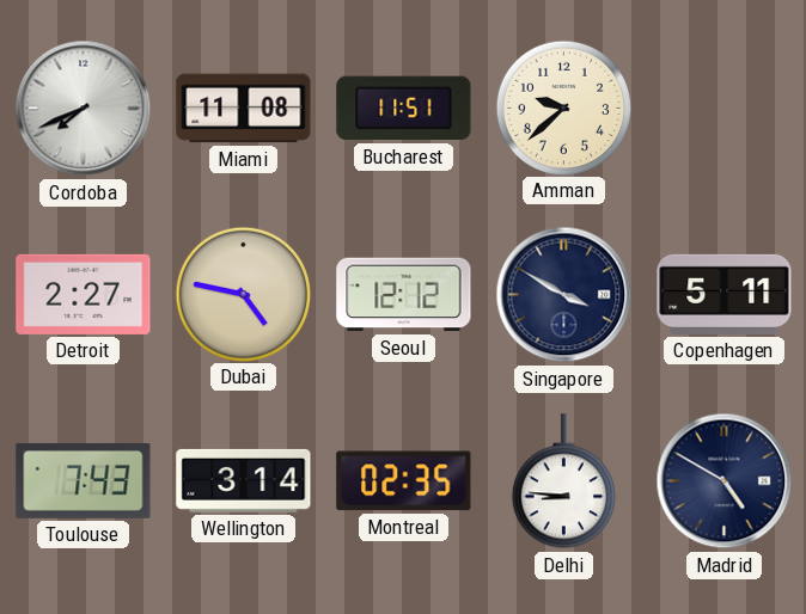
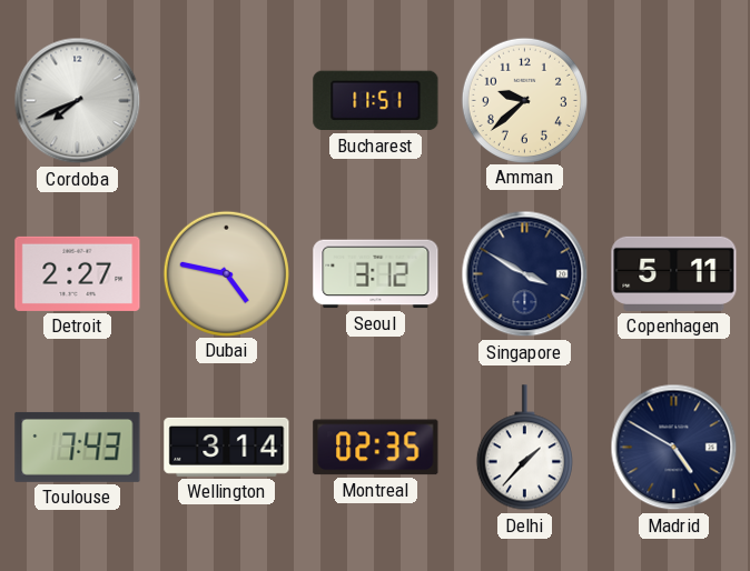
Miami: 11:08 -> none
Seoul: 12:12 -> 3:12
Delhi: 8:46 -> 1:37
